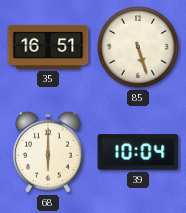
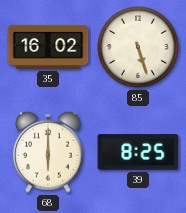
35: 16:51 -> 16:02
39: 10:04 -> 8:25
